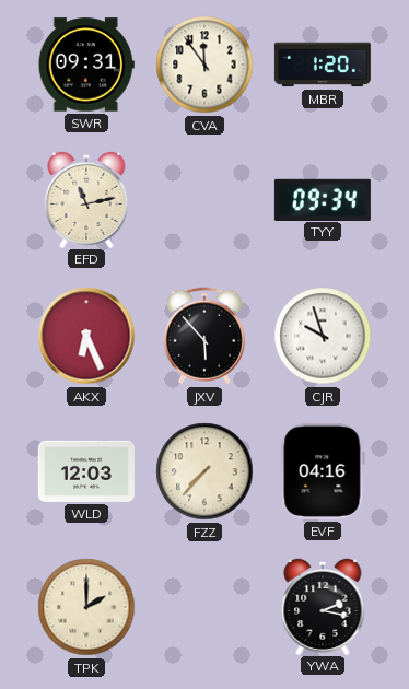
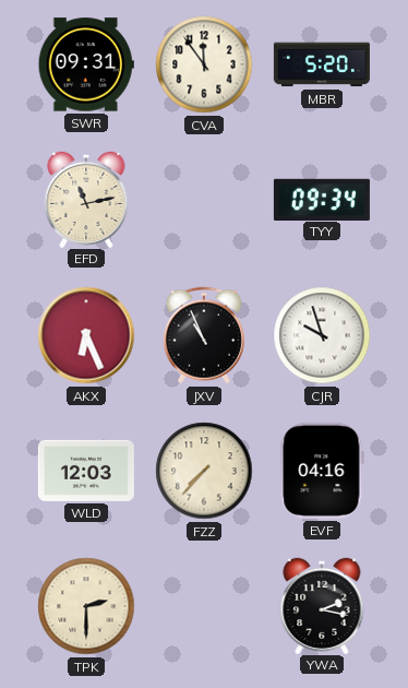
MBR: 1:20 -> 5:20
JXV: 5:53 -> 10:56
TPK: 2:00 -> 2:30
